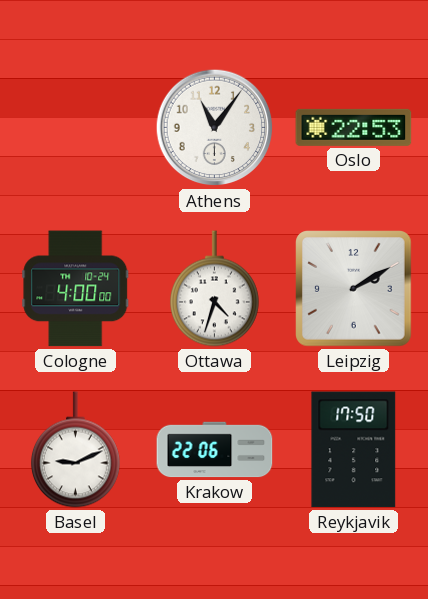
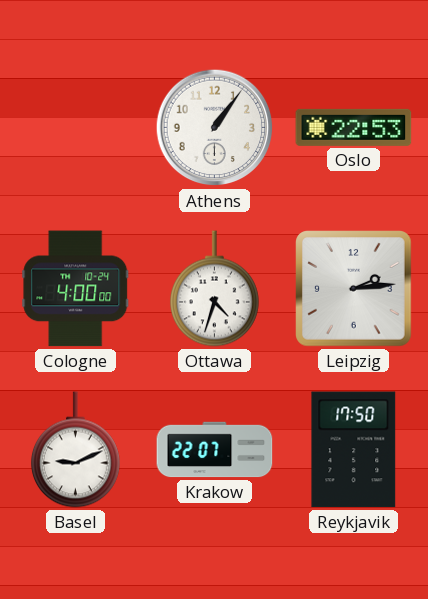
Athens: 11:06 -> 1:06
Leipzig: 2:10 -> 2:14
Krakow: 22:06 -> 22:07
